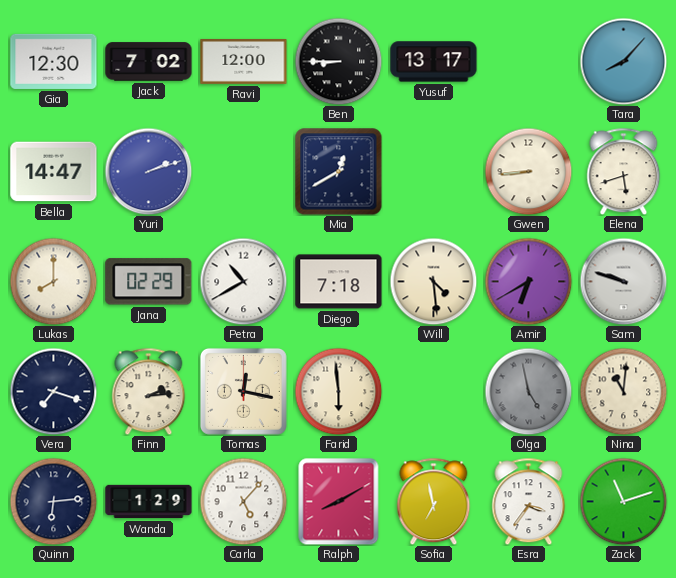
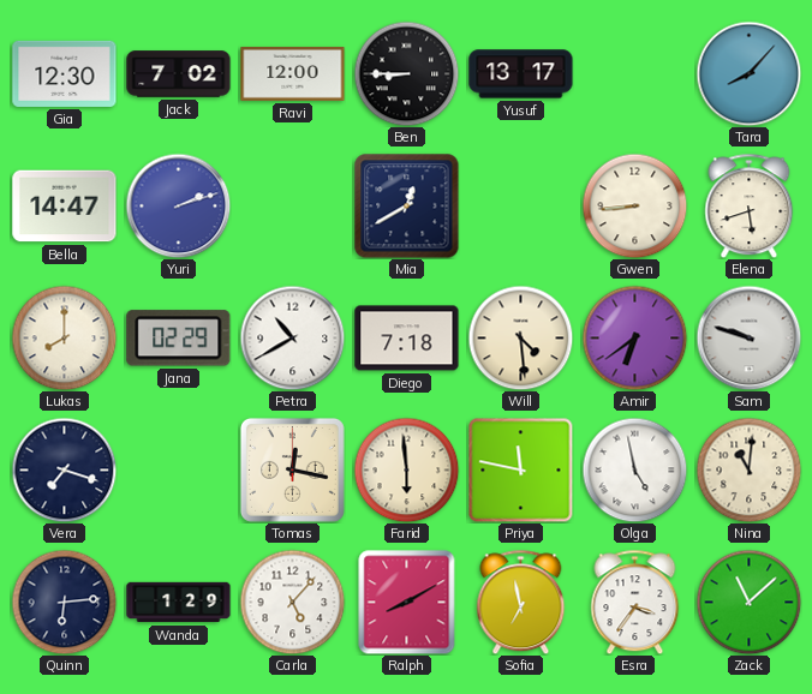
Amir: 6:40 -> 6:39
Finn: 2:14 -> none
Priya: none -> 11:47
Olga dial: grey -> white
Zack: 11:12 -> 11:08
